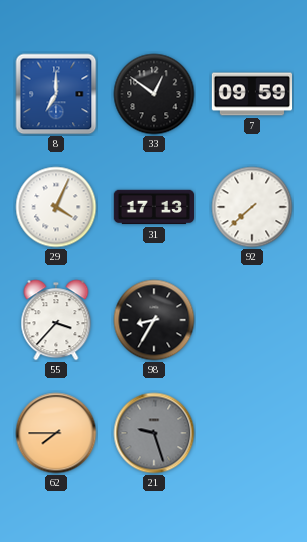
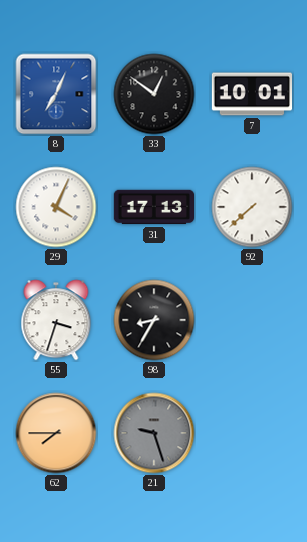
8: 7:00 -> 7:04
7: 09:59 -> 10:01
55: 3:37 -> 3:33
